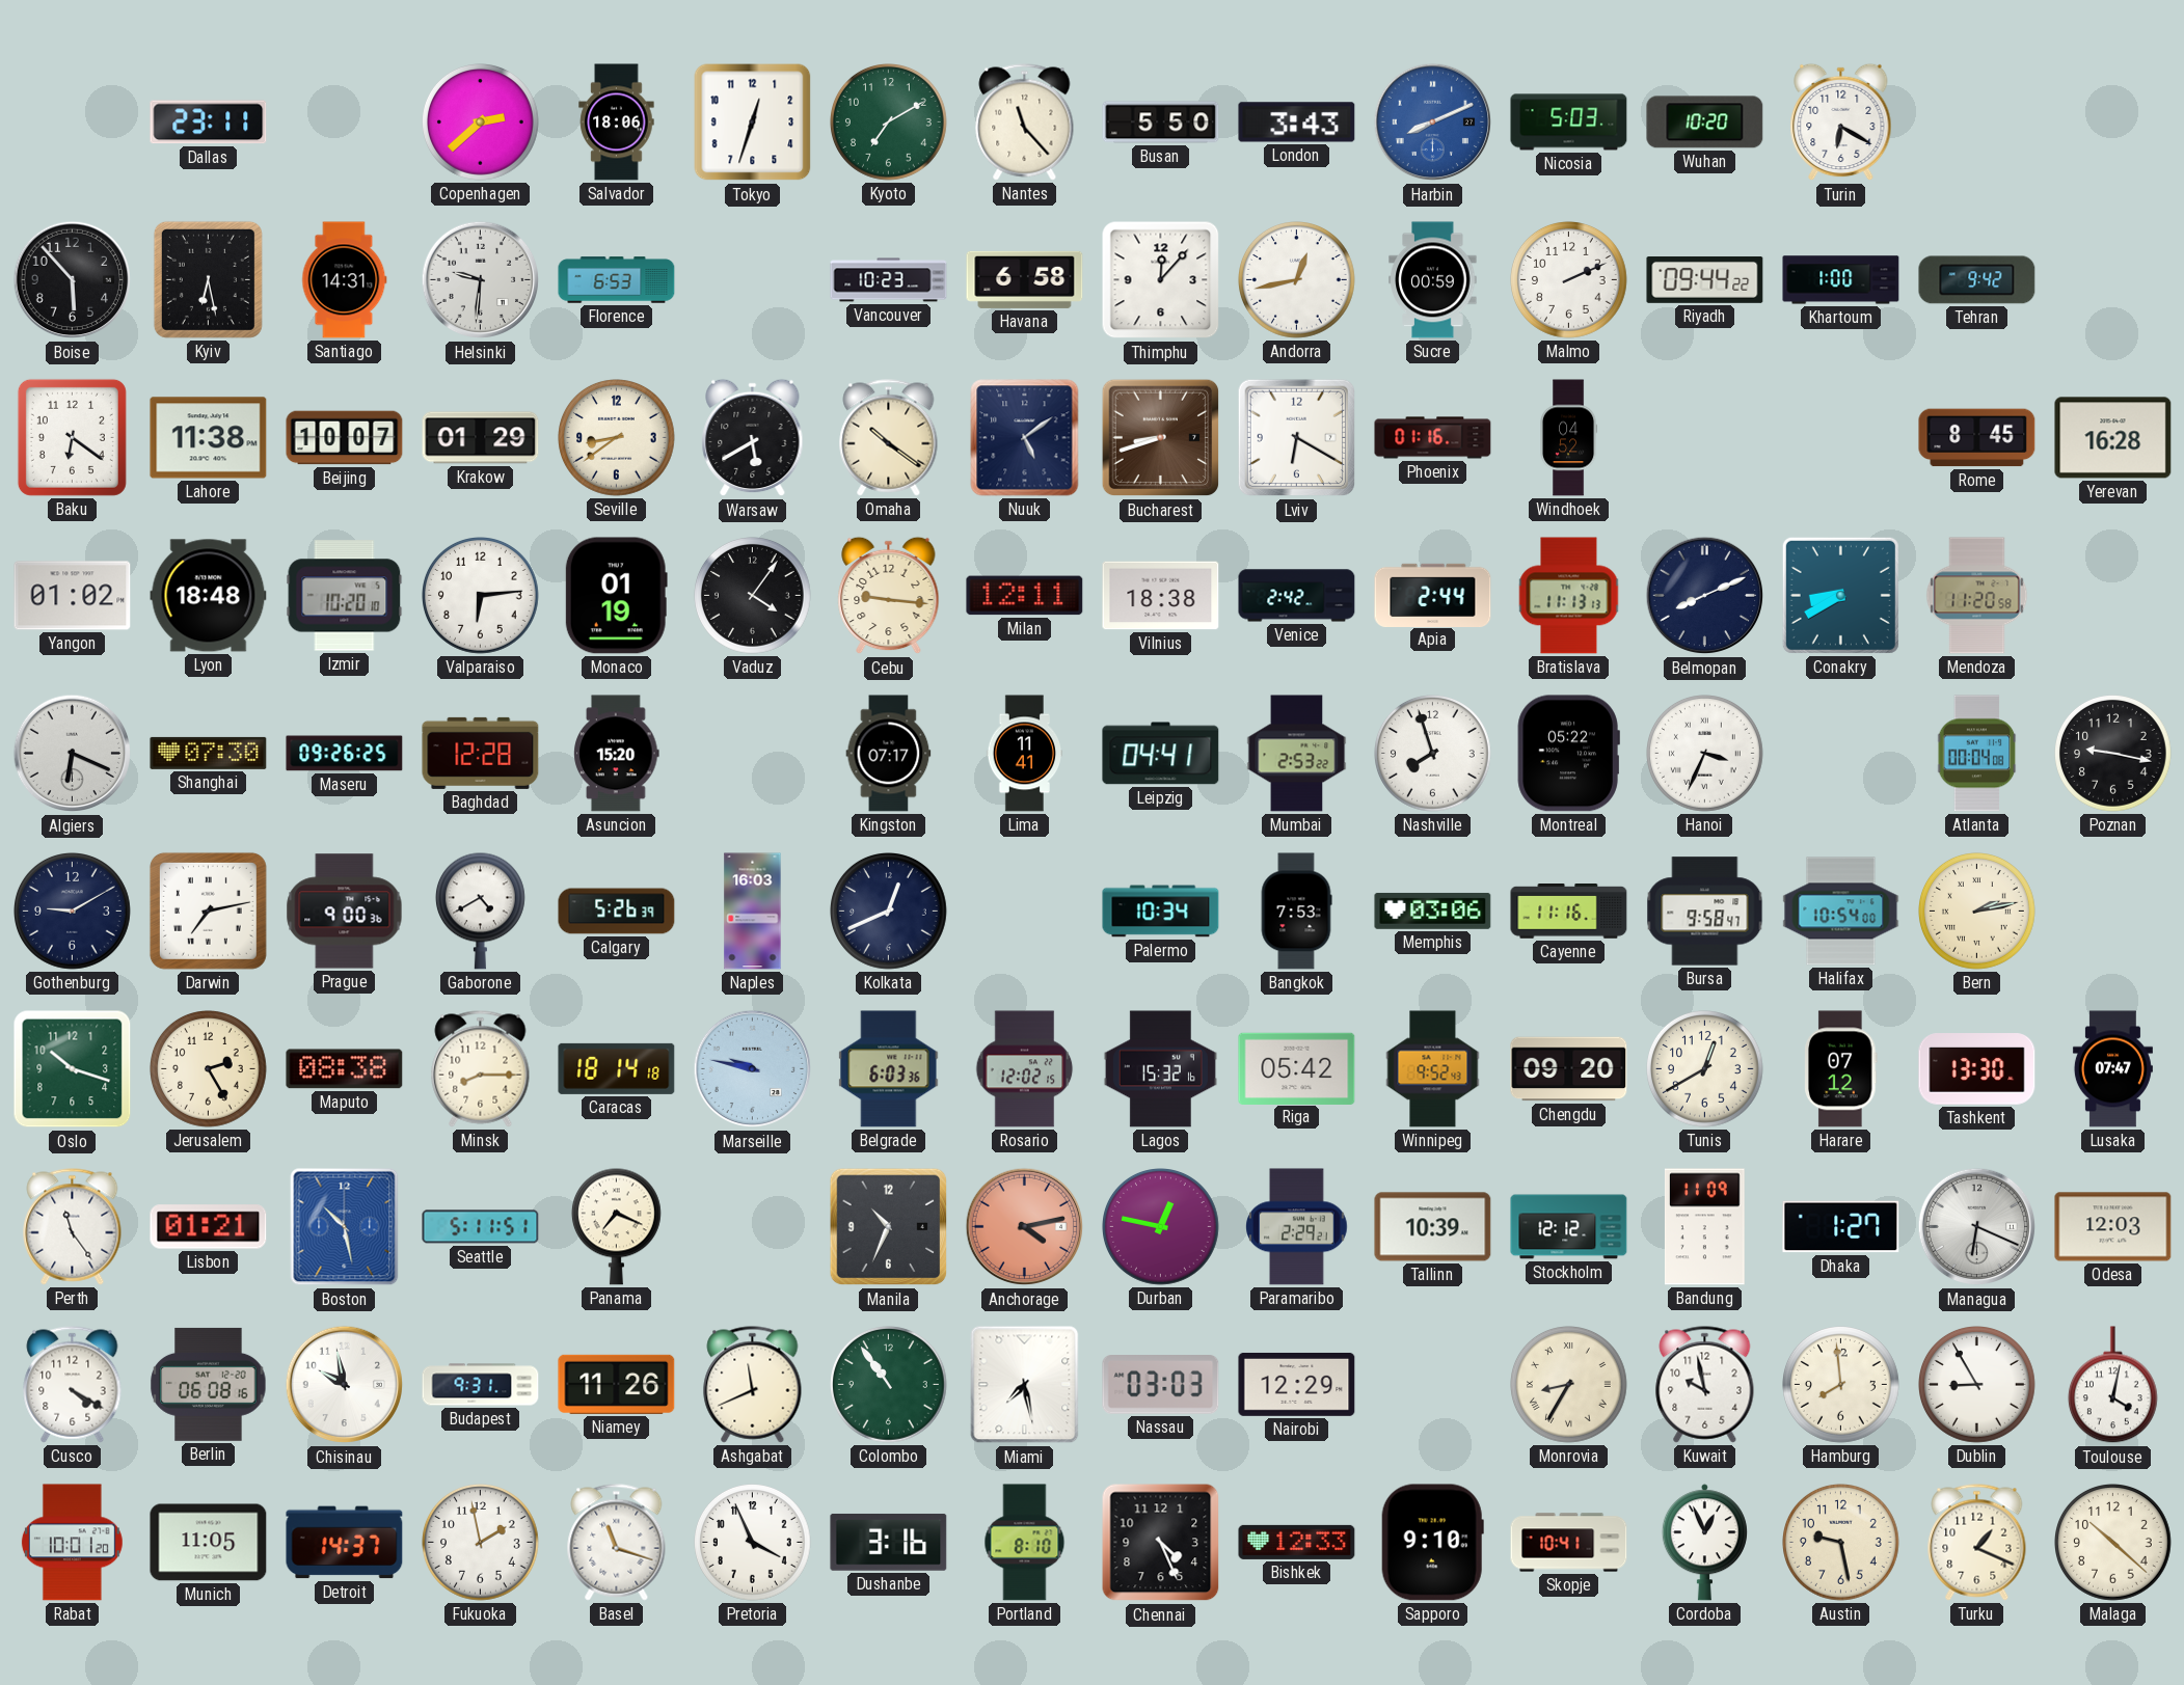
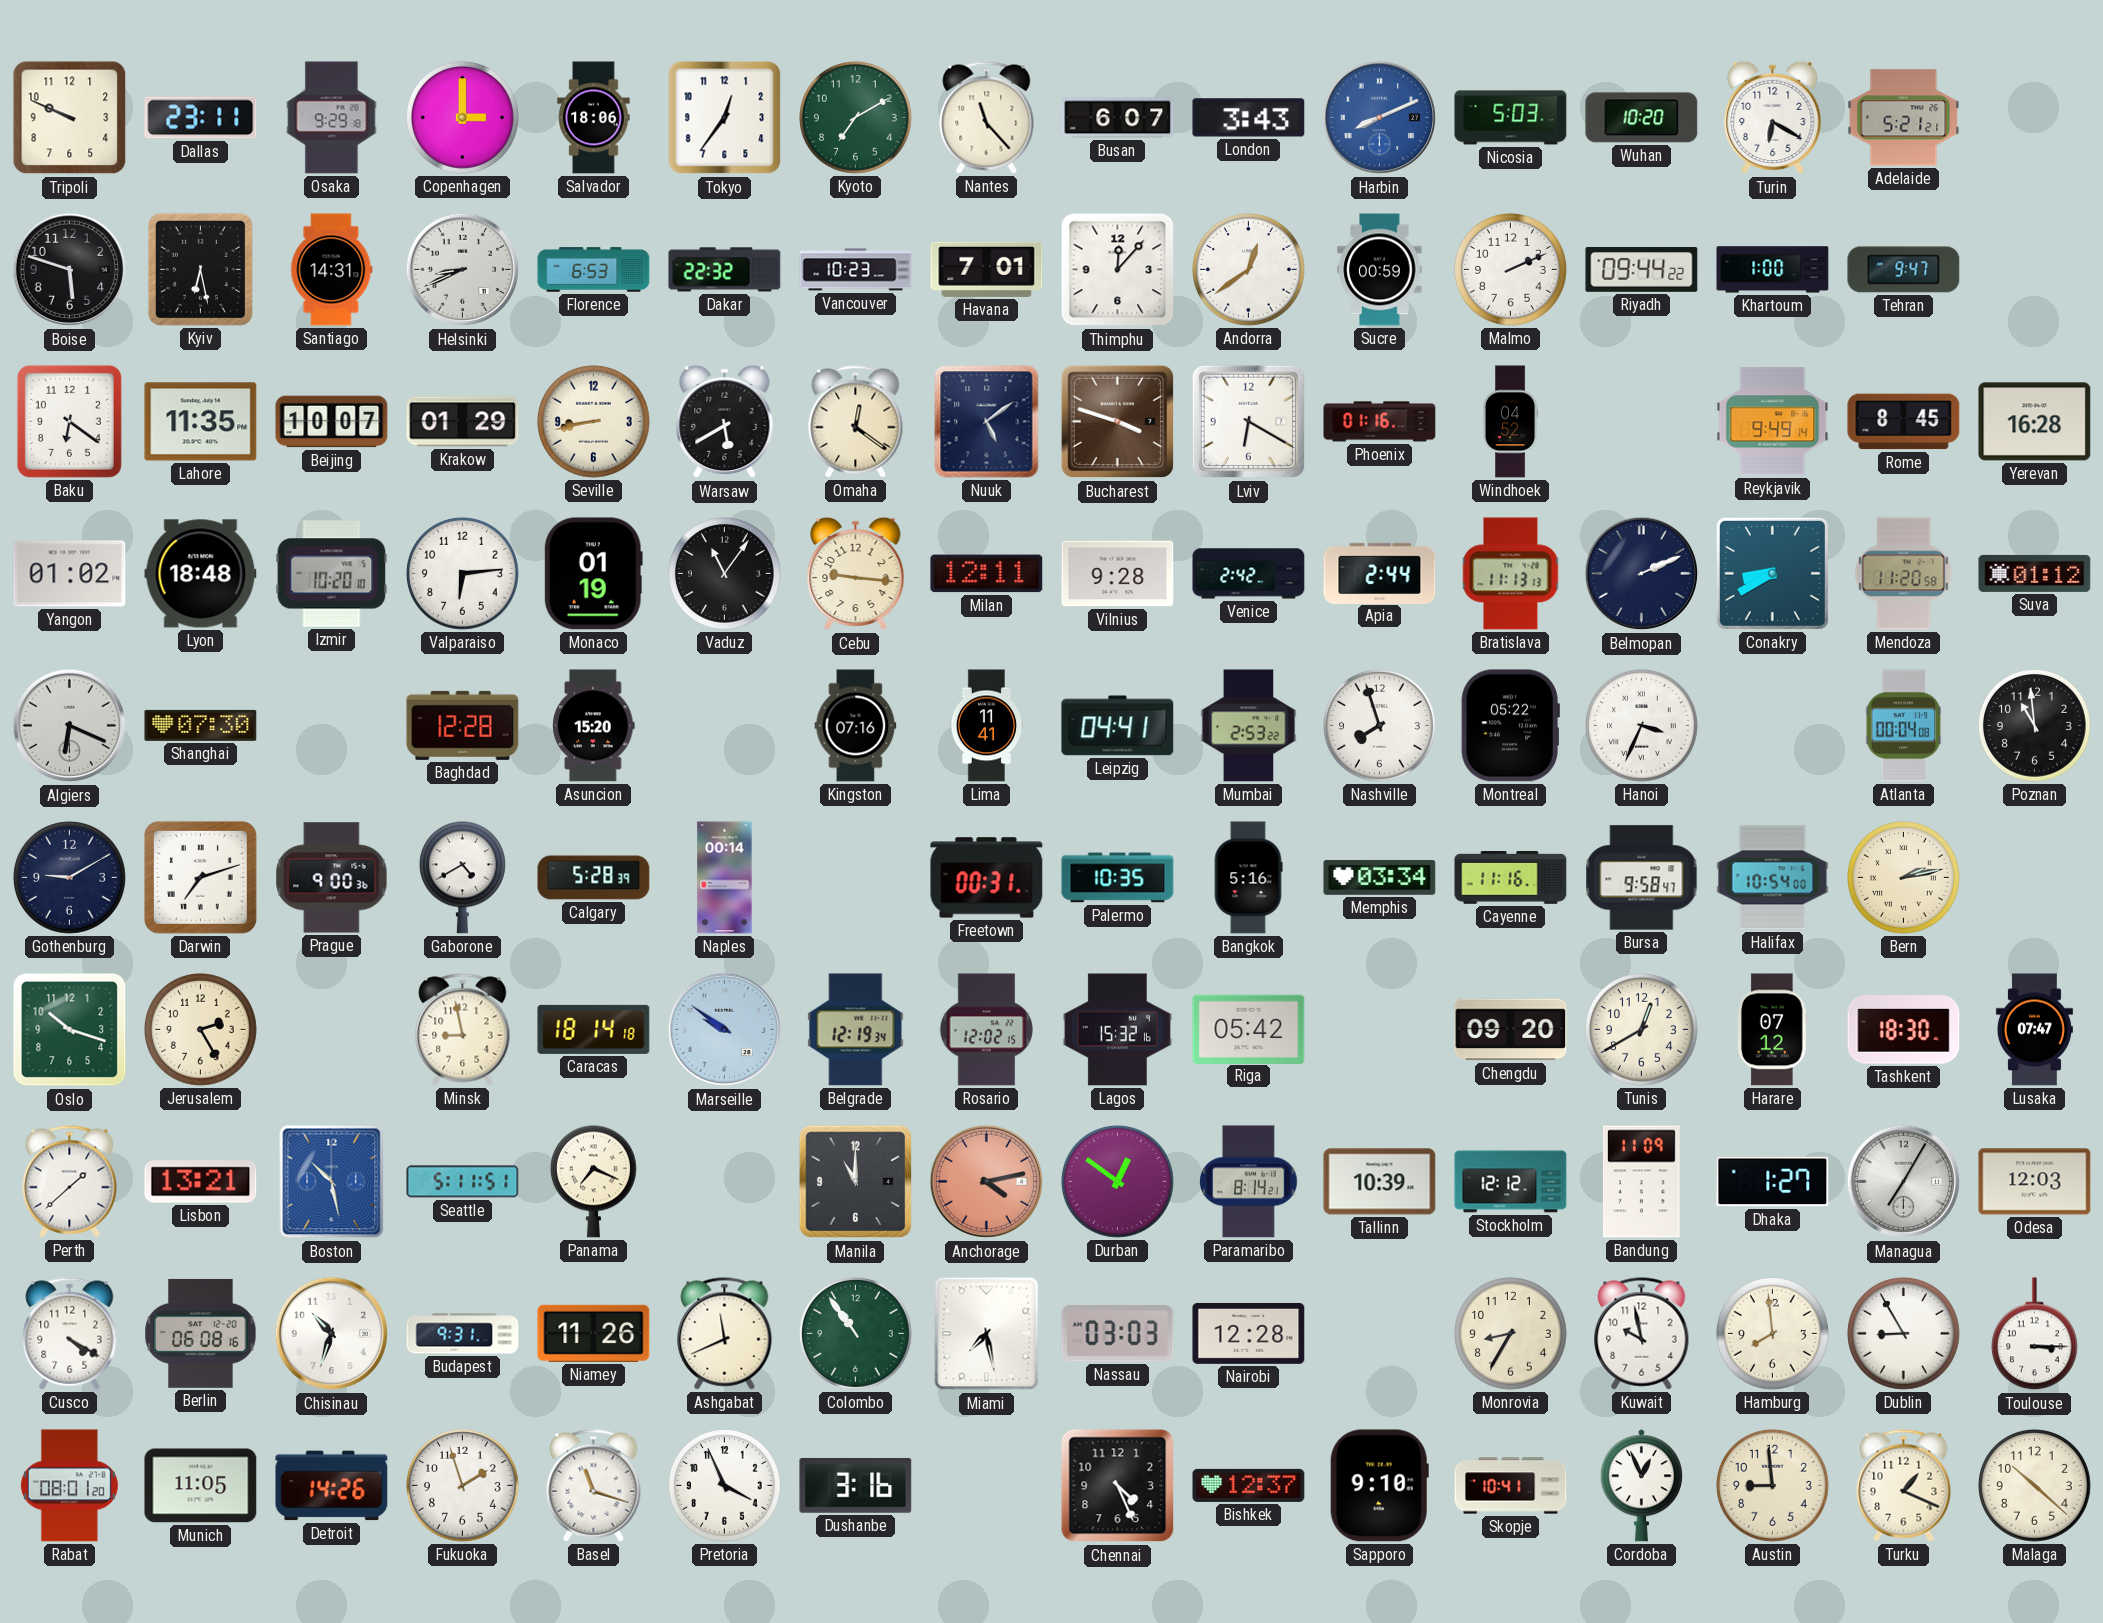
Tripoli: none -> 9:49
Osaka: none -> 9:29
Copenhagen: 2:38 -> 3:00
Tokyo: 12:33 -> 12:36
Busan: 5:50 -> 6:07
Adelaide: none -> 5:21
Boise: 5:53 -> 5:48
Helsinki: 9:31 -> 8:41
Dakar: none -> 22:32
Havana: 6:58 -> 7:01
Andorra: 12:43 -> 12:39
Tehran: 9:42 -> 9:47
Lahore: 11:38 -> 11:35
Seville: 8:39 -> 8:43
Omaha: 10:21 -> 12:21
Bucharest: 8:42 -> 3:48
Reykjavik: none -> 9:49
Vaduz: 4:06 -> 11:06
Vilnius: 18:38 -> 9:28
Belmopan: 8:11 -> 2:11
Suva: none -> 01:12
Maseru: 09:26 -> none
Kingston: 07:17 -> 07:16
Poznan: 9:17 -> 10:59
Darwin: 7:13 -> 7:12
Calgary: 5:26 -> 5:28
Naples: 16:03 -> 00:14
Kolkata: 12:41 -> none
Freetown: none -> 00:31
Palermo: 10:34 -> 10:35
Bangkok: 7:53 -> 5:16
Memphis: 03:06 -> 03:34
Maputo: 08:38 -> none
Minsk: 8:15 -> 8:58
Marseille: 9:47 -> 9:51
Belgrade: 6:03 -> 12:19
Winnipeg: 9:52 -> none
Tashkent: 13:30 -> 18:30
Perth: 11:24 -> 1:38
Lisbon: 01:21 -> 13:21
Manila: 10:34 -> 11:00
Durban: 12:47 -> 12:51
Paramaribo: 2:29 -> 8:14
Managua: 6:19 -> 7:05
Chisinau: 9:58 -> 10:33
Nairobi: 12:29 -> 12:28
Monrovia numerals: Roman -> Arabic
Toulouse: 4:02 -> 3:15
Rabat: 10:01 -> 08:01
Detroit: 14:37 -> 14:26
Fukuoka: 1:58 -> 1:57
Portland: 8:10 -> none
Bishkek: 12:33 -> 12:37
Austin: 9:28 -> 8:59
